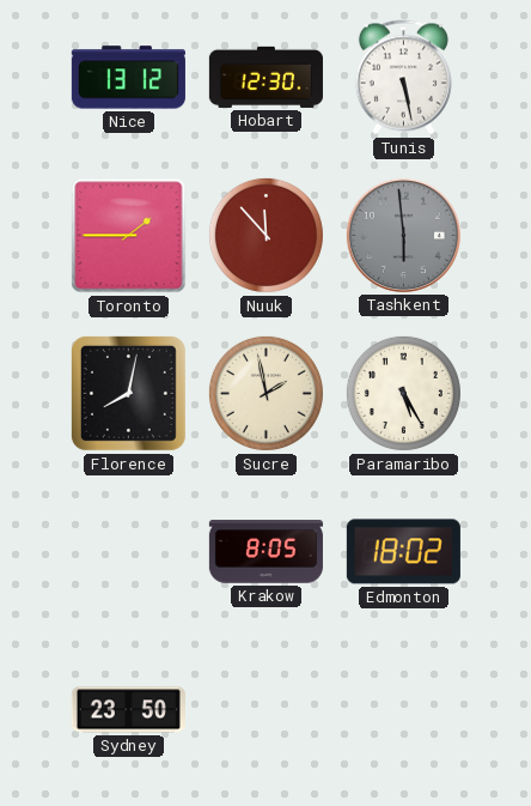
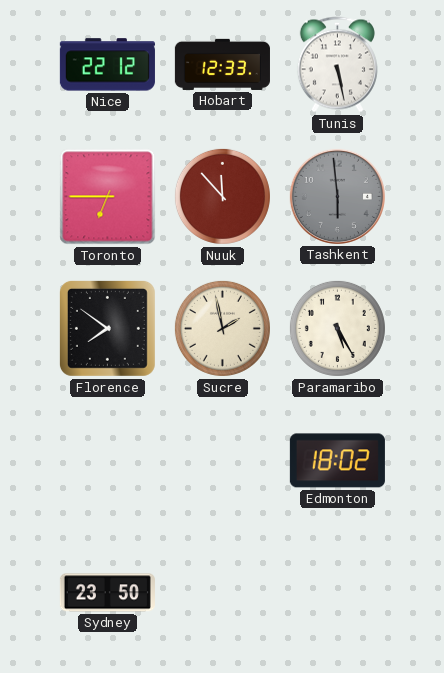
Nice: 13:12 -> 22:12
Hobart: 12:30 -> 12:33
Toronto: 1:45 -> 6:45
Florence: 8:02 -> 7:51
Krakow: 8:05 -> none
